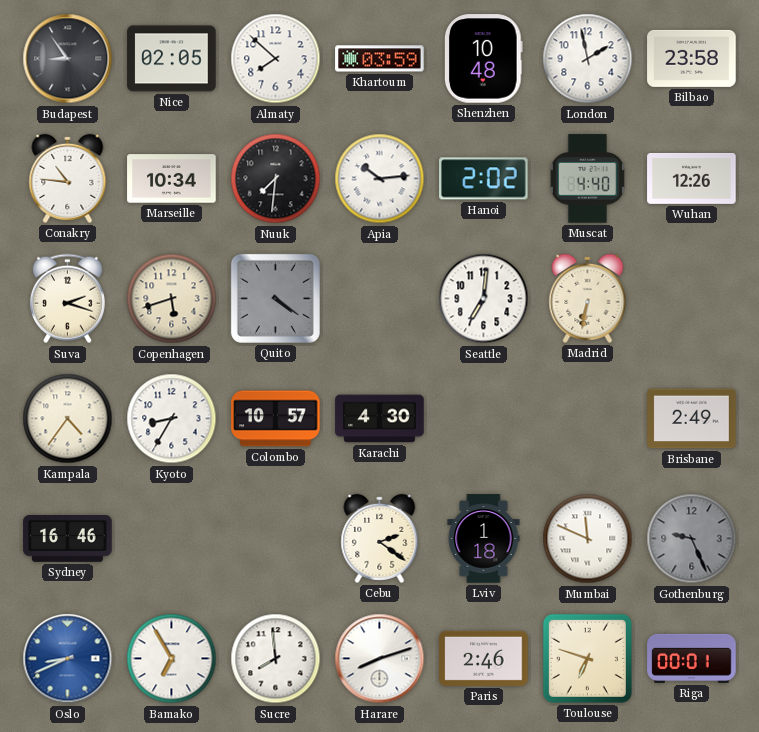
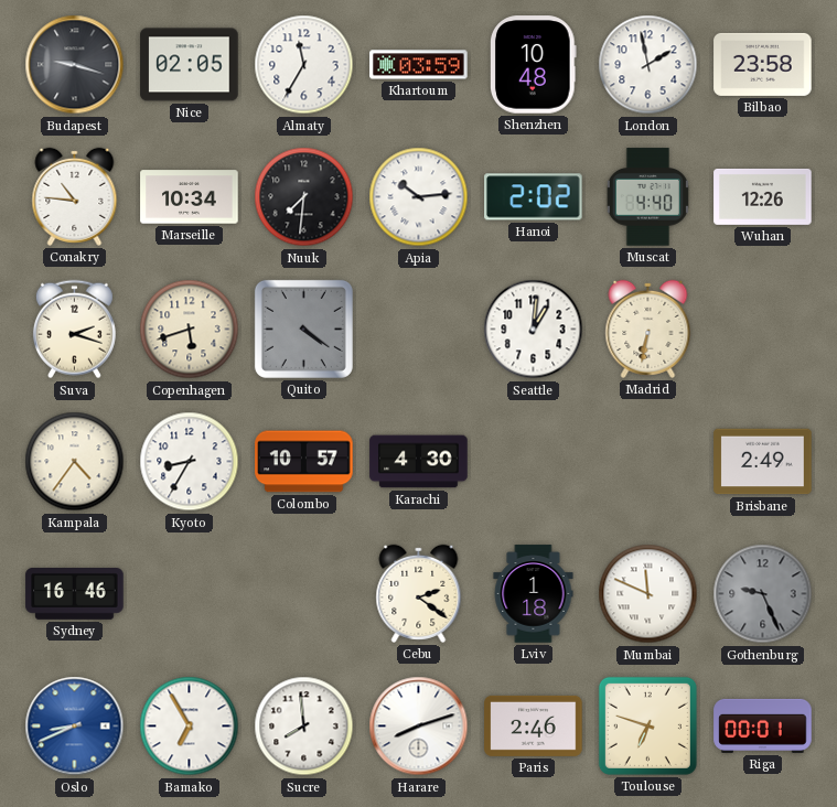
Budapest: 8:54 -> 9:18
Almaty: 7:52 -> 11:35
Seattle: 7:01 -> 1:01
